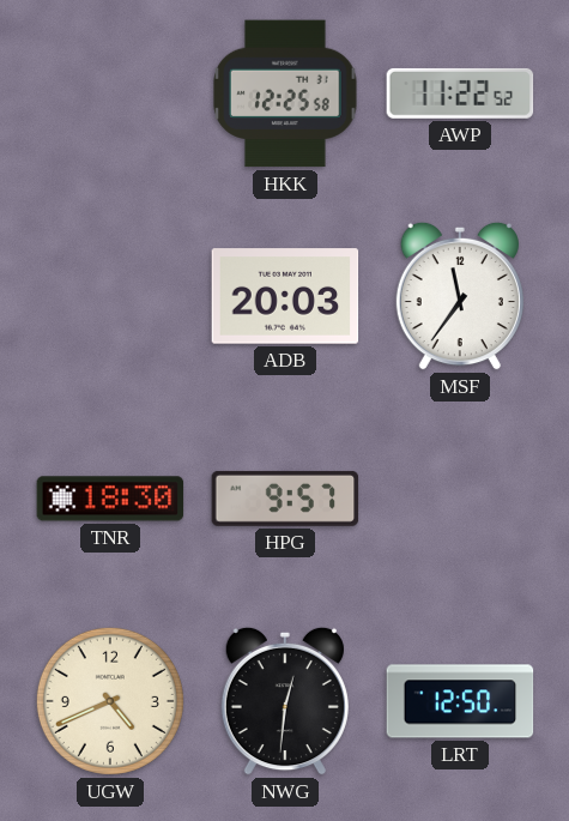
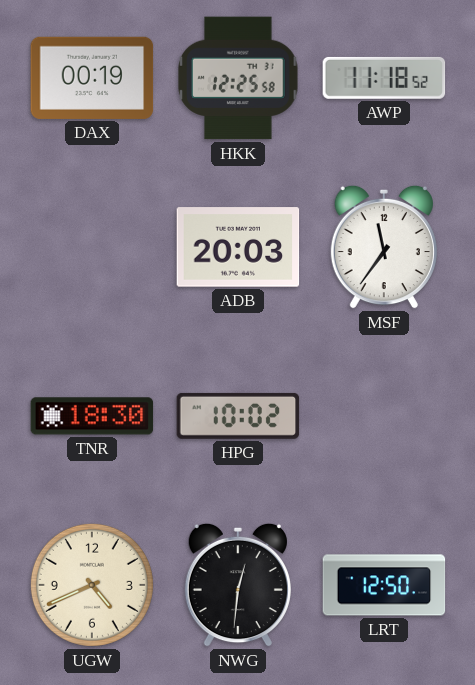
DAX: none -> 00:19
AWP: 11:22 -> 11:18
HPG: 9:57 -> 10:02
